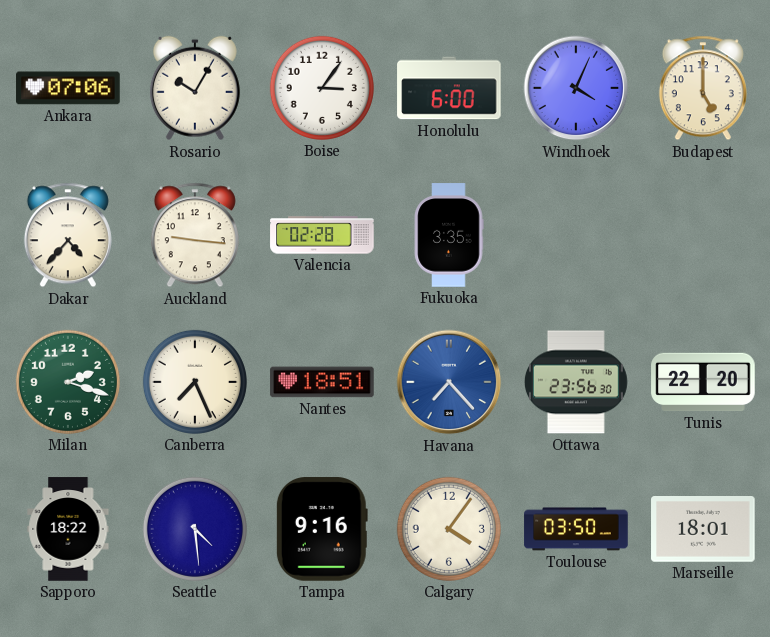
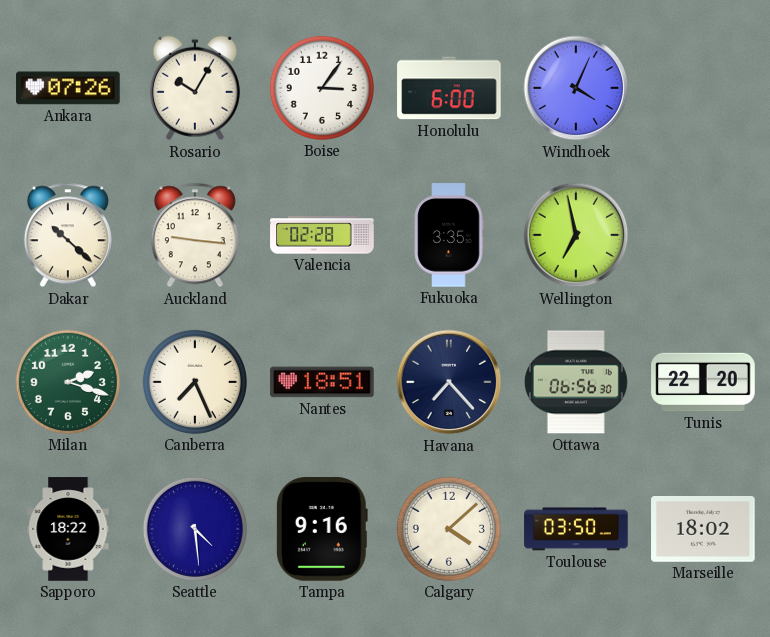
Ankara: 07:06 -> 07:26
Budapest: 5:00 -> none
Dakar: 4:37 -> 10:22
Wellington: none -> 6:58
Havana dial: blue -> navy
Ottawa: 23:56 -> 06:56
Calgary: 4:06 -> 4:08
Marseille: 18:01 -> 18:02
